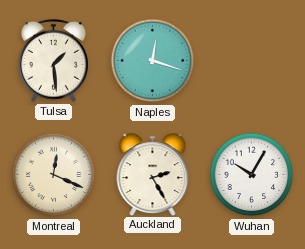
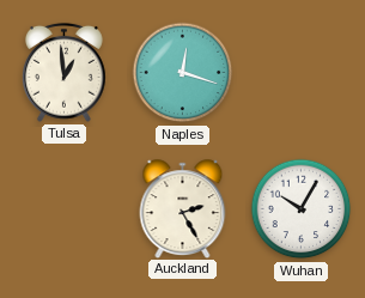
Tulsa: 1:29 -> 12:59
Montreal: 12:19 -> none
